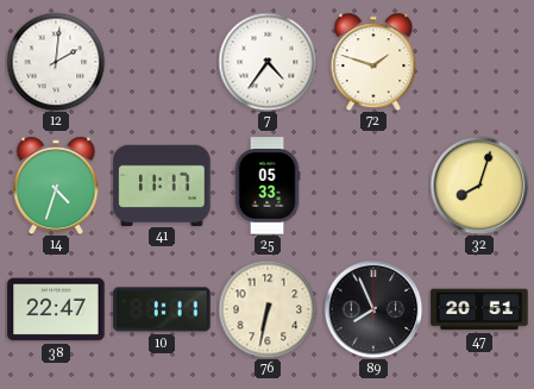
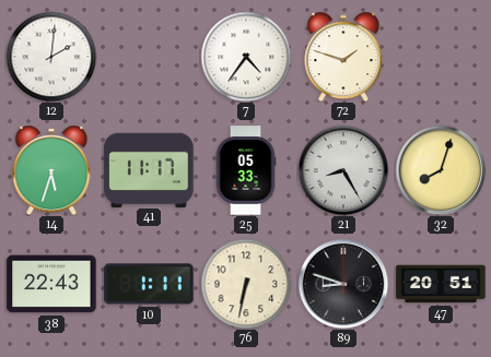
14: 4:33 -> 5:33
21: none -> 8:25
38: 22:47 -> 22:43
89: 7:56 -> 8:48
